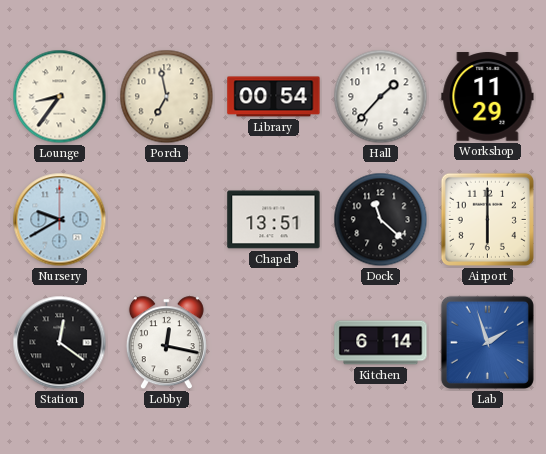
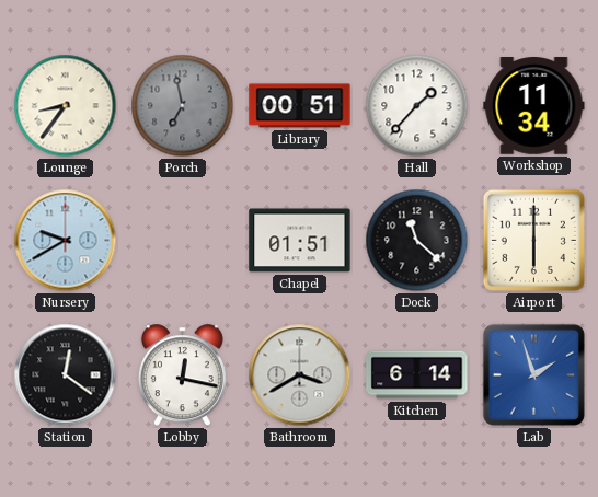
Porch dial: cream -> grey
Library: 00:54 -> 00:51
Workshop: 11:29 -> 11:34
Chapel: 13:51 -> 01:51
Bathroom: none -> 3:40
